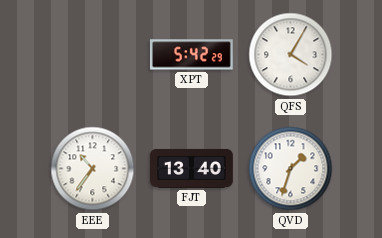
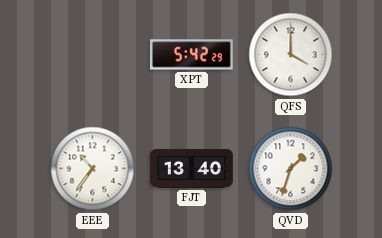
QFS: 4:05 -> 4:00
